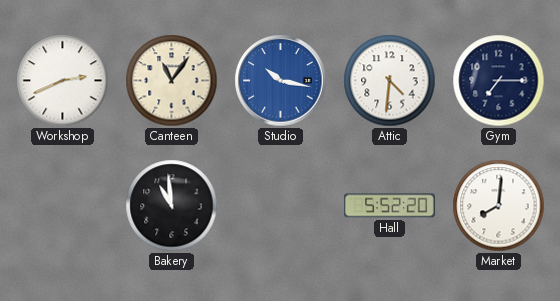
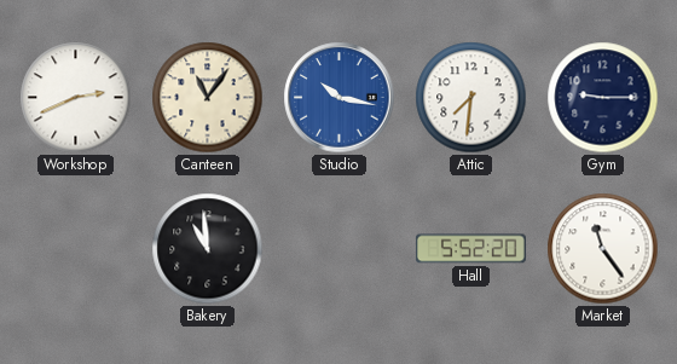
Attic: 4:31 -> 7:31
Gym: 7:15 -> 9:15
Market: 8:01 -> 11:24
